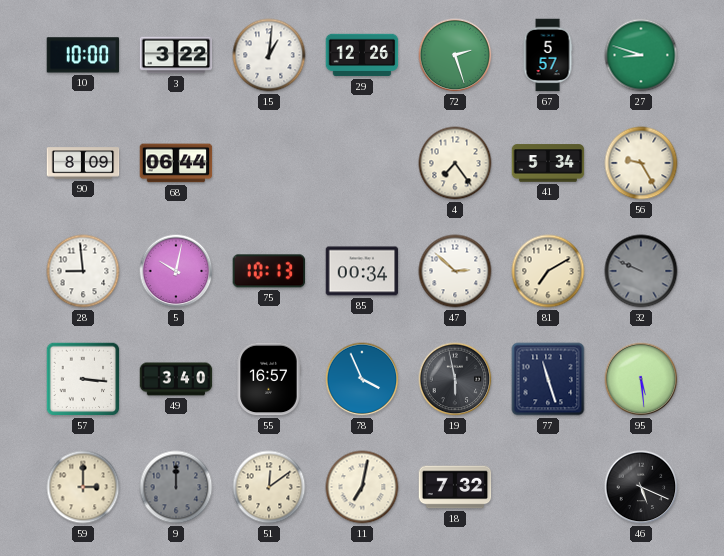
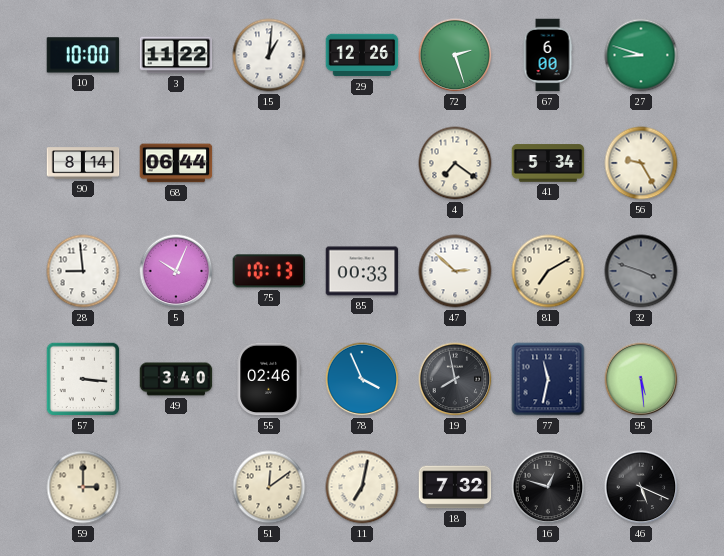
3: 3:22 -> 11:22
67: 5:57 -> 6:00
90: 8:09 -> 8:14
4: 7:24 -> 7:21
5: 10:02 -> 10:04
85: 00:34 -> 00:33
32: 9:49 -> 3:48
55: 16:57 -> 02:46
19: 5:58 -> 7:58
77: 11:27 -> 11:32
9: 12:00 -> none
16: none -> 12:48
